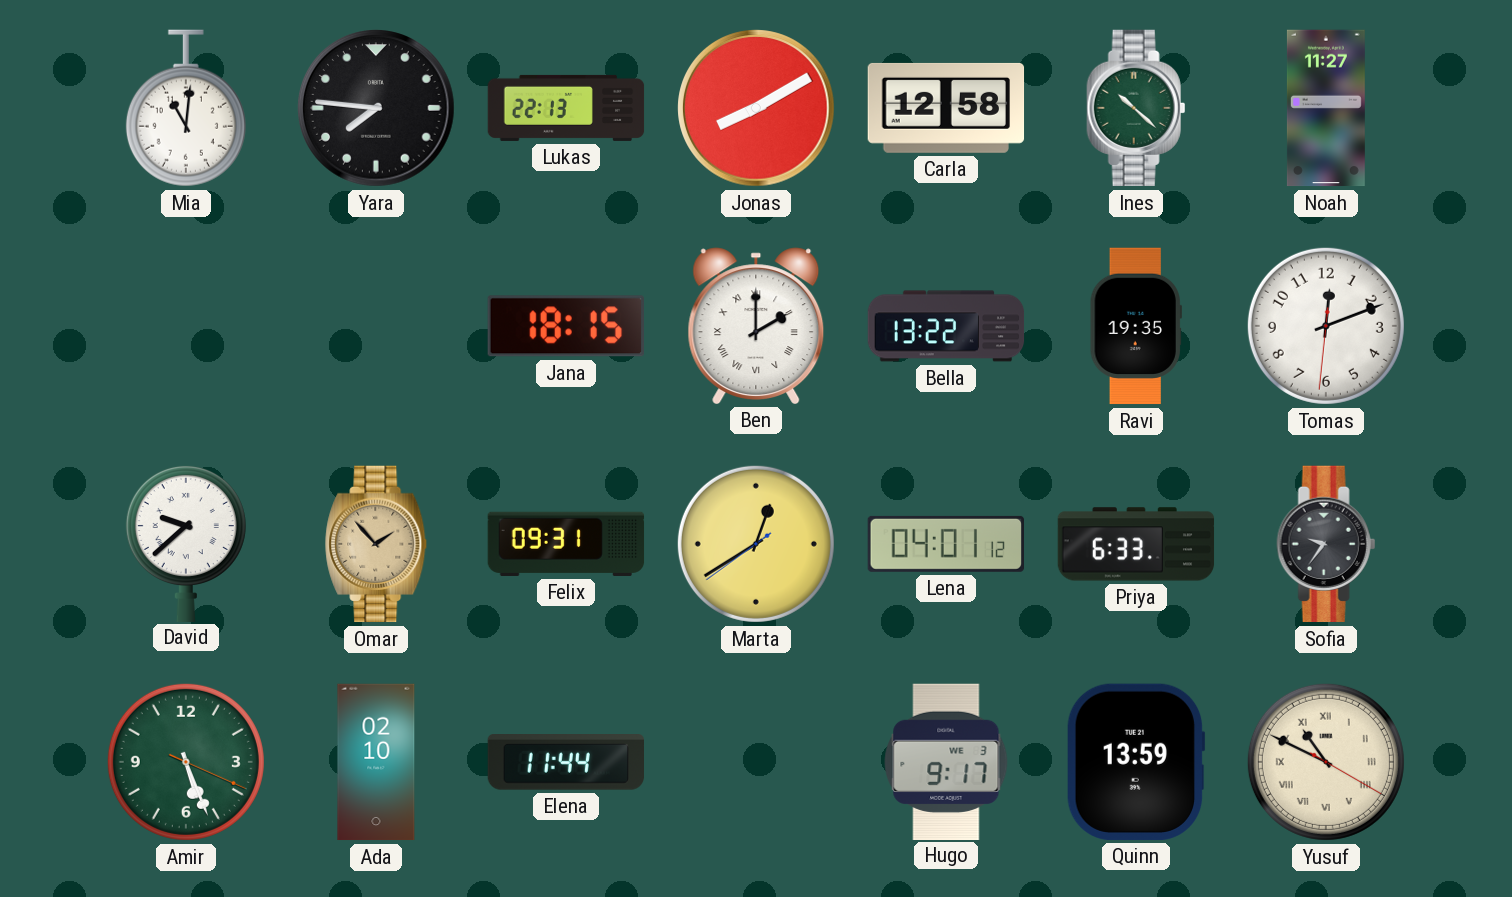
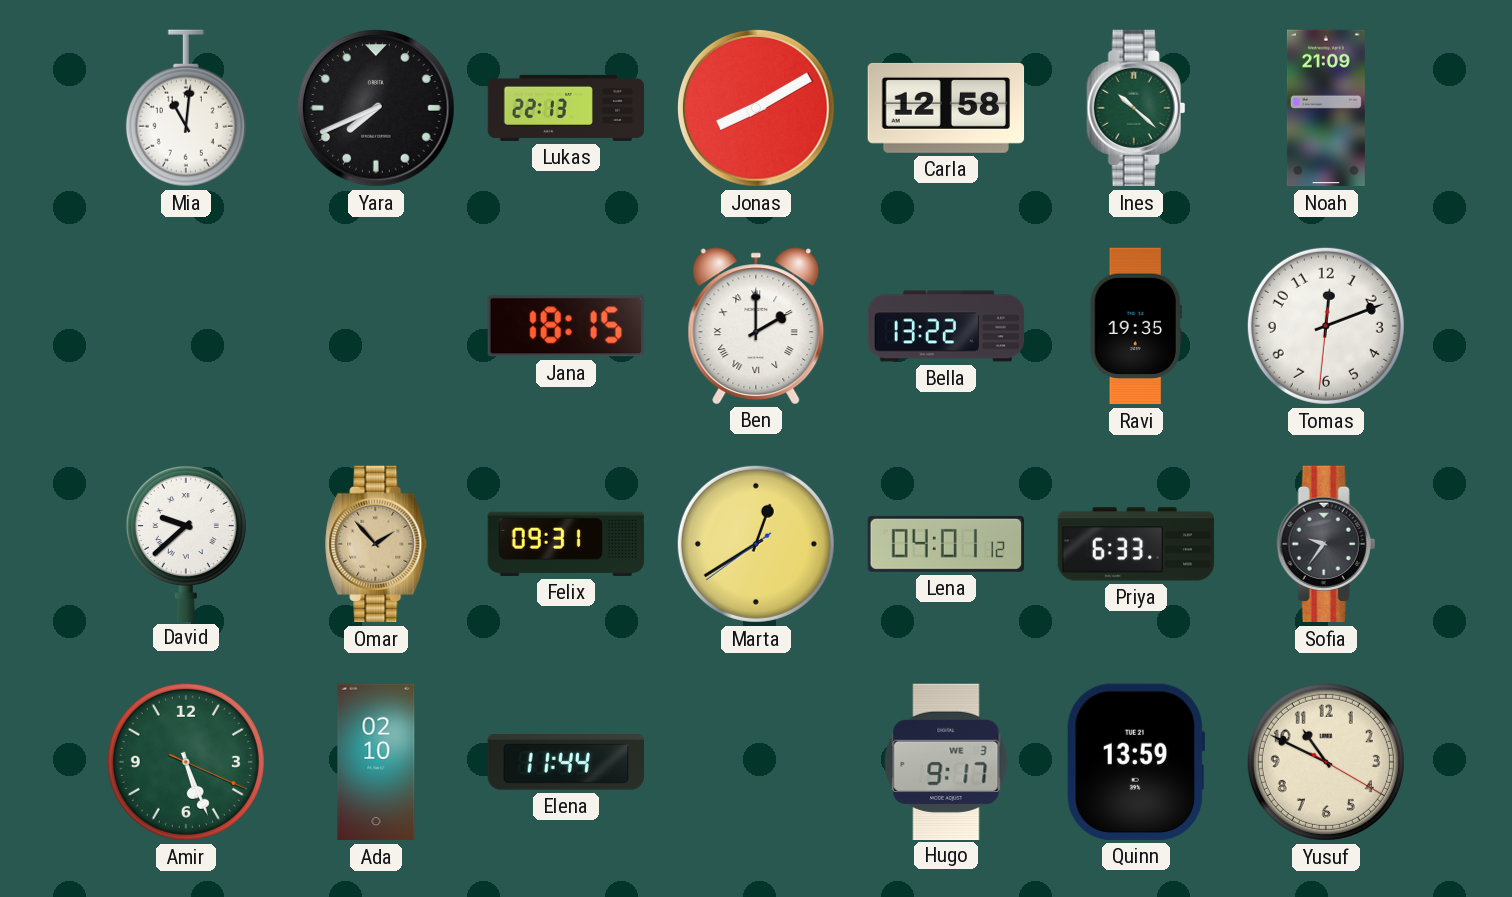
Yara: 7:46 -> 7:41
Noah: 11:27 -> 21:09
Yusuf numerals: Roman -> Arabic
